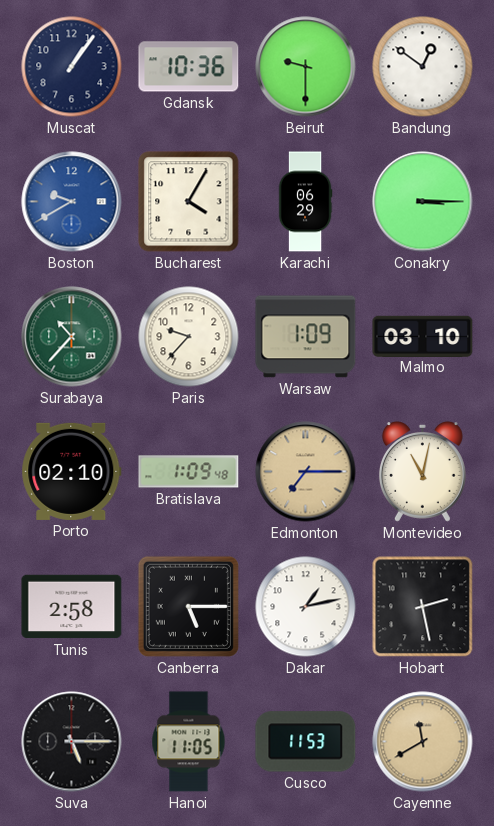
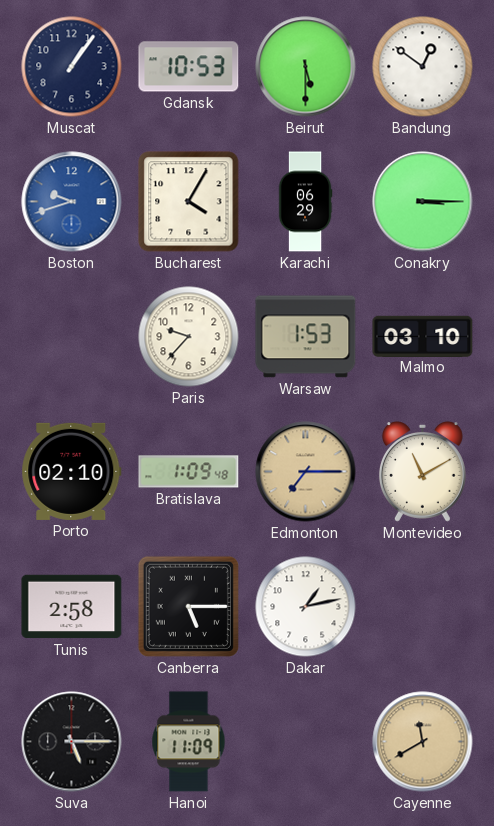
Gdansk: 10:36 -> 10:53
Beirut: 9:30 -> 5:30
Boston: 9:40 -> 9:42
Surabaya: 10:37 -> none
Warsaw: 1:09 -> 1:53
Montevideo: 11:02 -> 11:10
Hobart: 2:28 -> none
Hanoi: 11:05 -> 11:09
Cusco: 11:53 -> none
